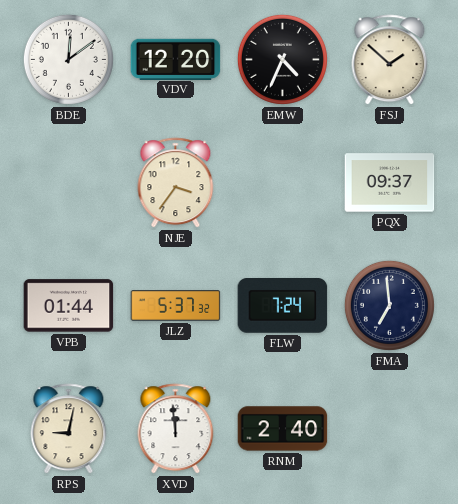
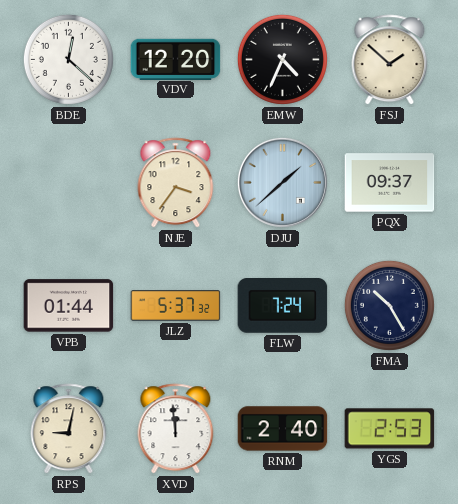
BDE: 12:09 -> 12:22
DJU: none -> 1:38
FMA: 6:59 -> 10:25
YGS: none -> 2:53
